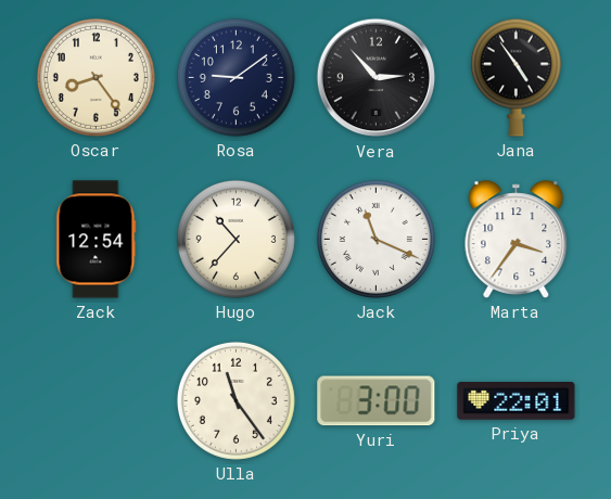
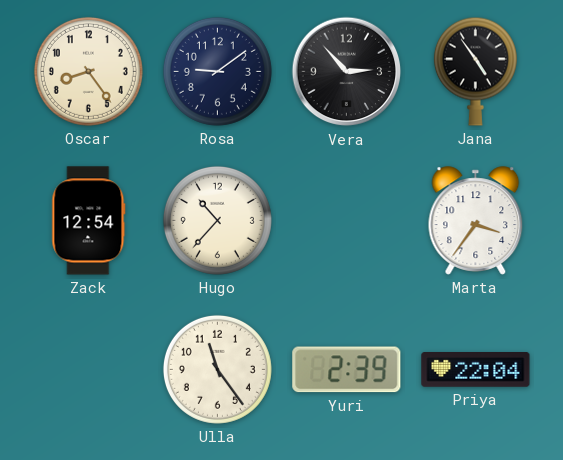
Jack: 11:19 -> none
Yuri: 3:00 -> 2:39
Priya: 22:01 -> 22:04
